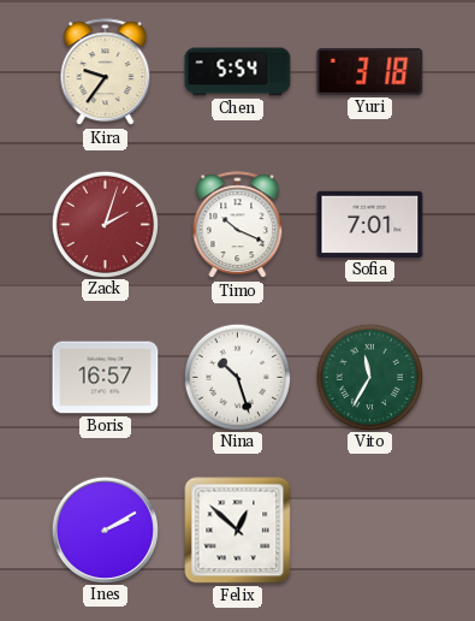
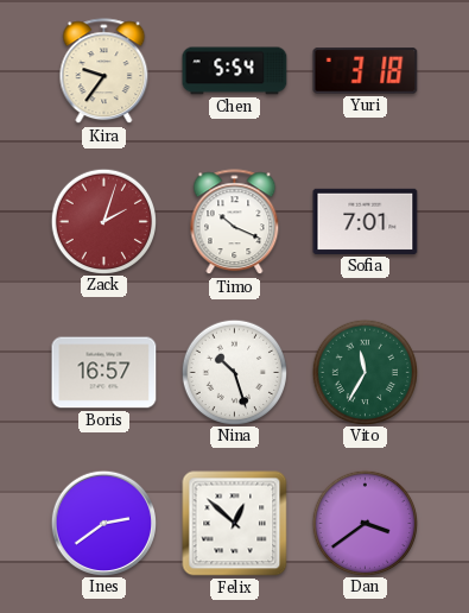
Ines: 2:10 -> 2:39
Dan: none -> 3:39
